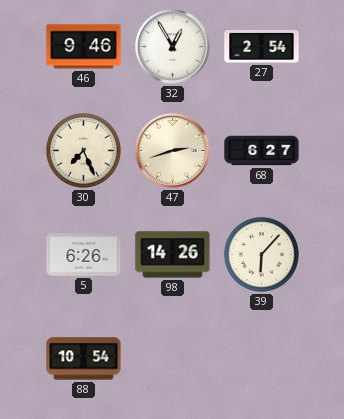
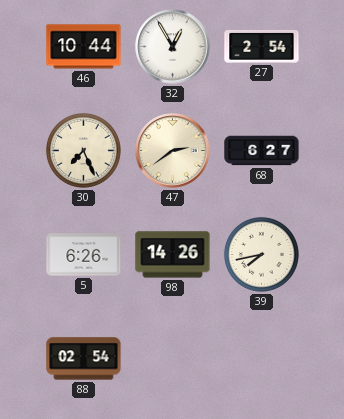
46: 9:46 -> 10:44
47: 2:42 -> 2:39
39: 6:07 -> 7:43
88: 10:54 -> 02:54
